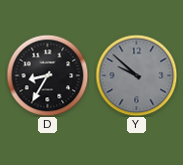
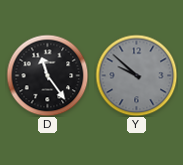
D: 8:35 -> 11:24
